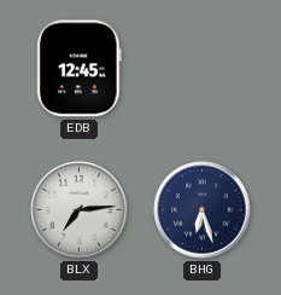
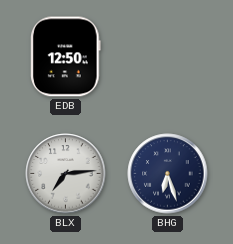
EDB: 12:45 -> 12:50
